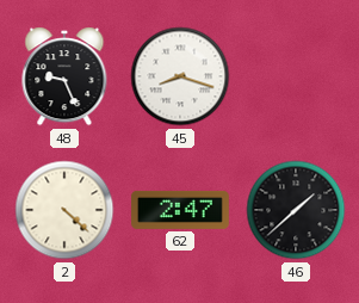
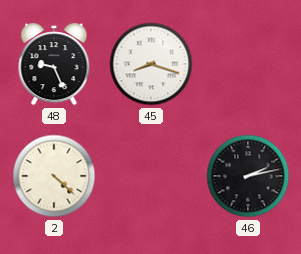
62: 2:47 -> none
46: 1:38 -> 2:13
